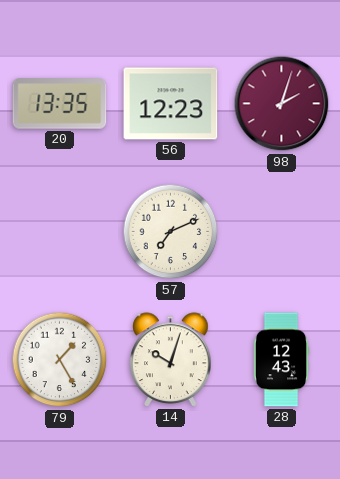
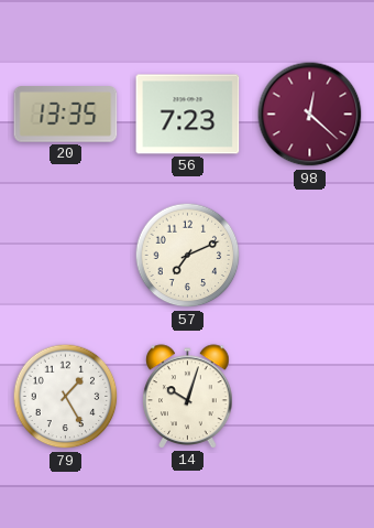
56: 12:23 -> 7:23
98: 2:03 -> 12:22
28: 12:43 -> none
